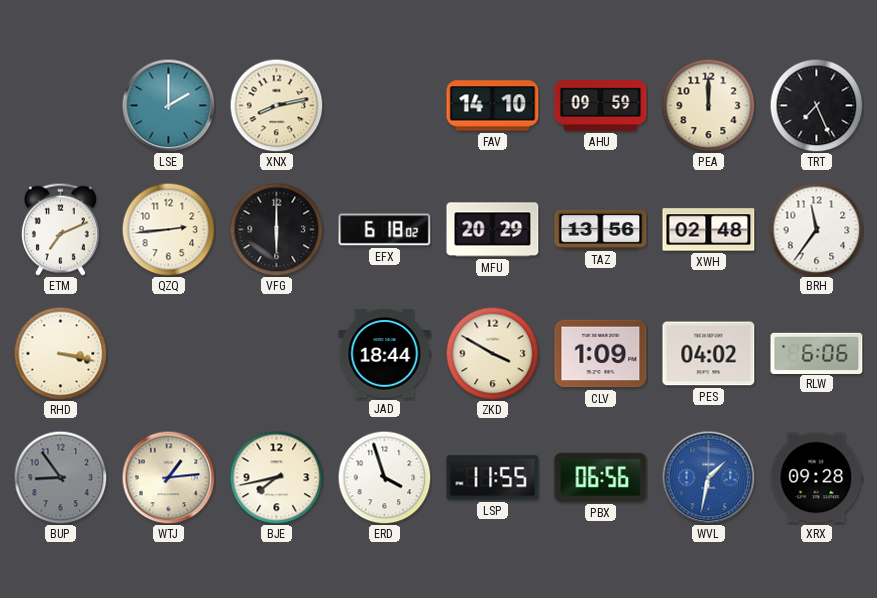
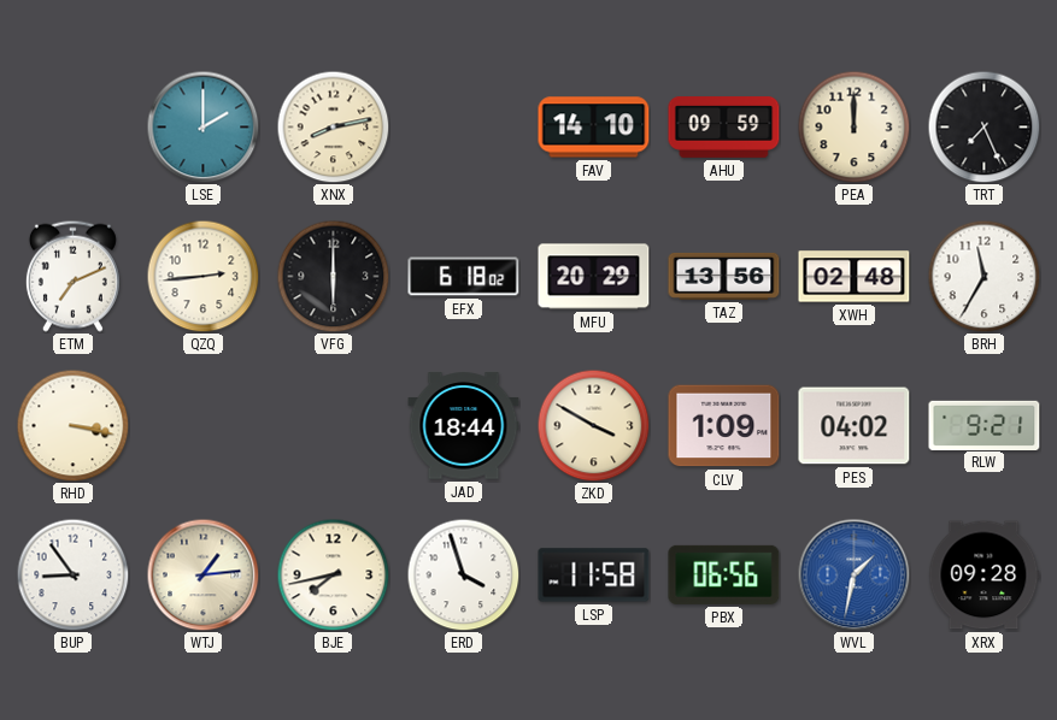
BRH: 11:36 -> 11:35
RLW: 6:06 -> 9:21
BUP dial: grey -> white
LSP: 11:55 -> 11:58
